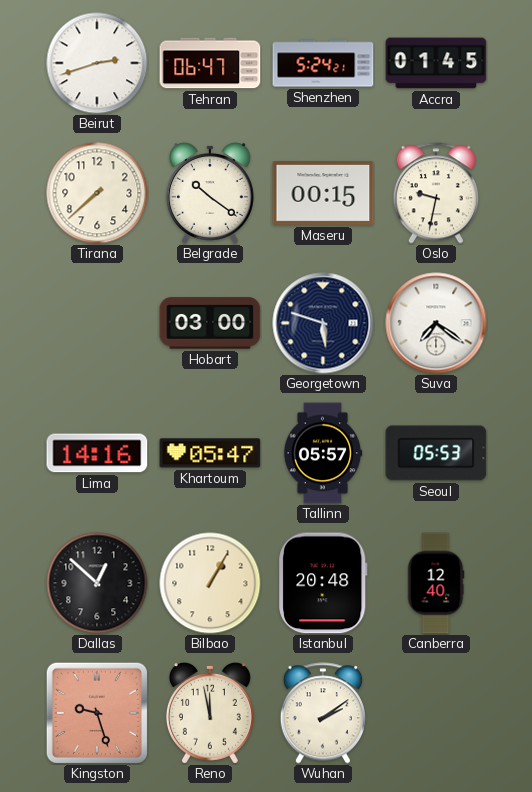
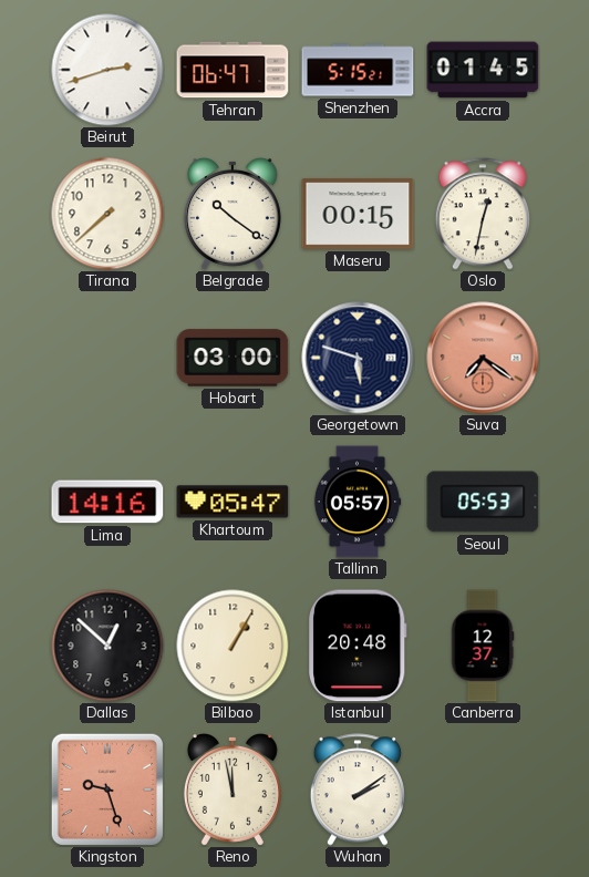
Shenzhen: 5:24 -> 5:15
Oslo: 9:32 -> 12:32
Suva dial: white -> salmon
Canberra: 12:40 -> 12:37
